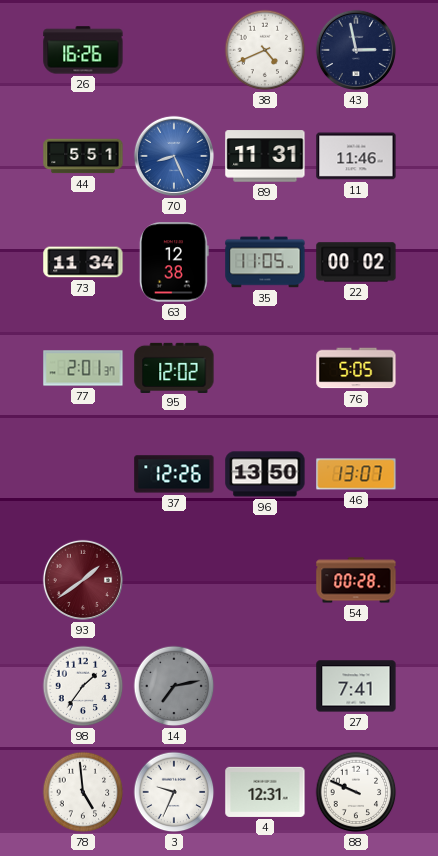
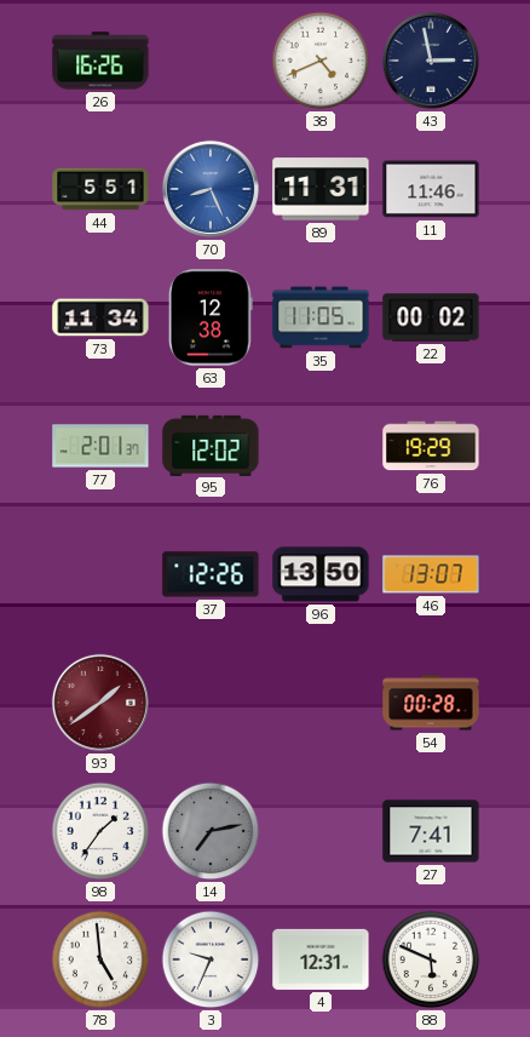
76: 5:05 -> 19:29
88: 9:49 -> 5:49
